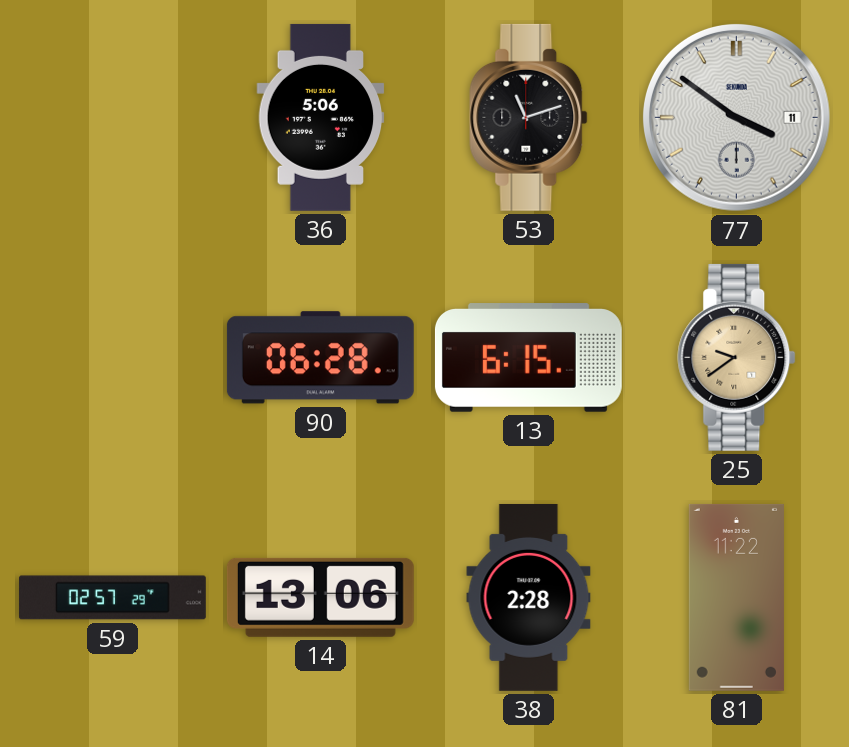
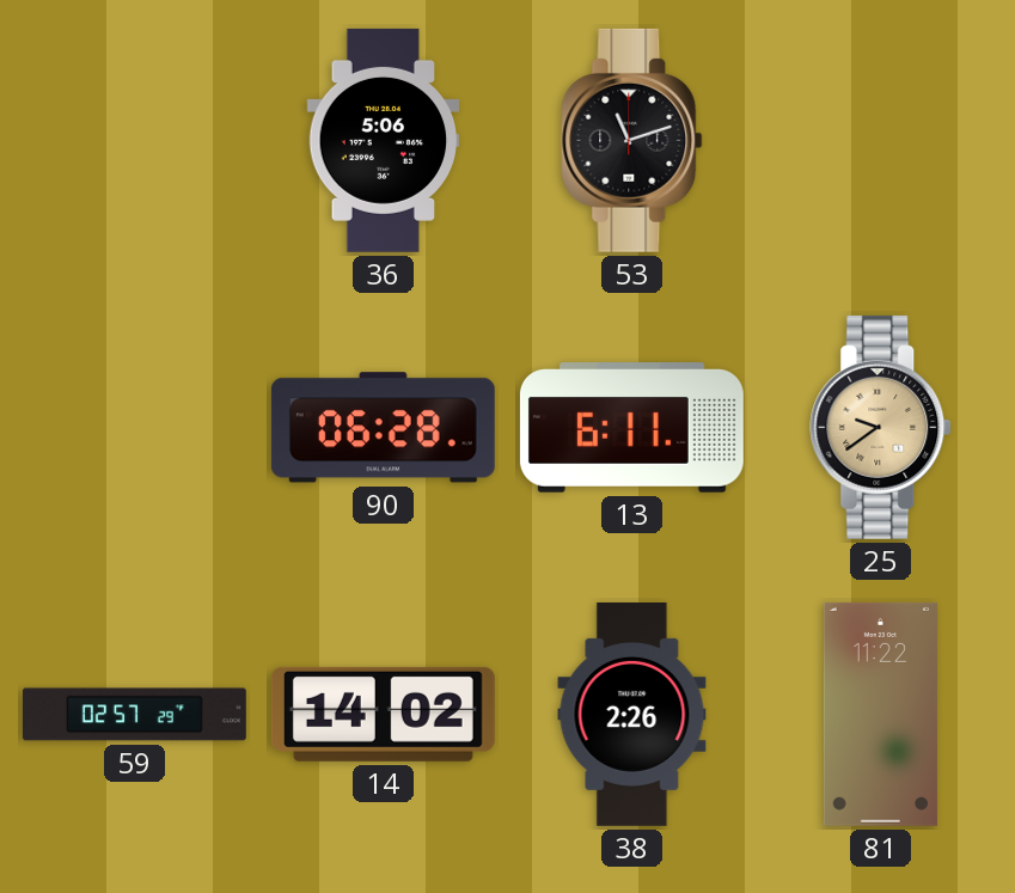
77: 3:51 -> none
13: 6:15 -> 6:11
14: 13:06 -> 14:02
38: 2:28 -> 2:26
